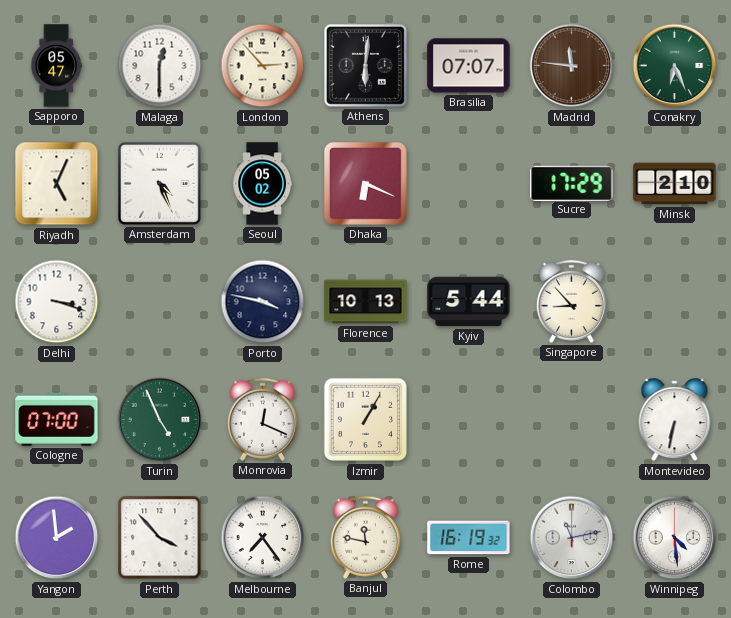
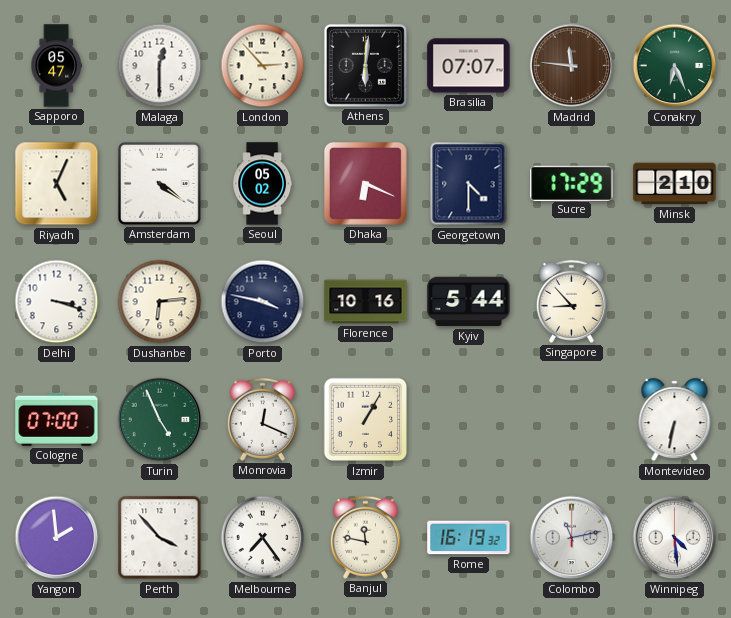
Amsterdam: 4:26 -> 4:21
Georgetown: none -> 4:30
Dushanbe: none -> 6:14
Florence: 10:13 -> 10:16
